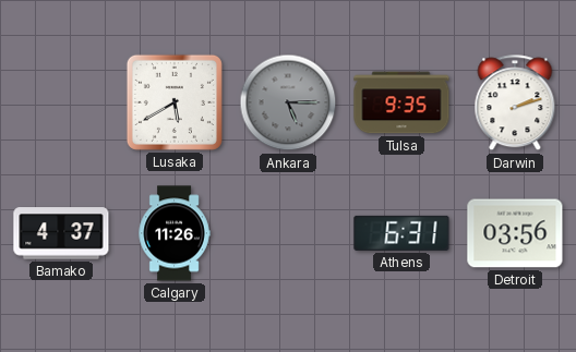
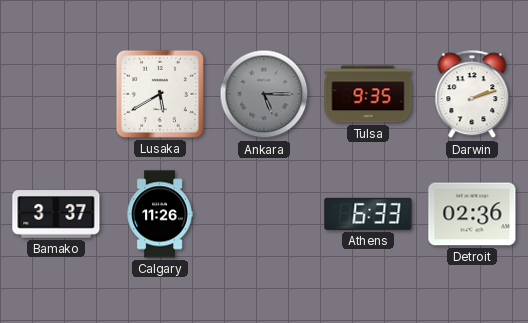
Bamako: 4:37 -> 3:37
Athens: 6:31 -> 6:33
Detroit: 03:56 -> 02:36
